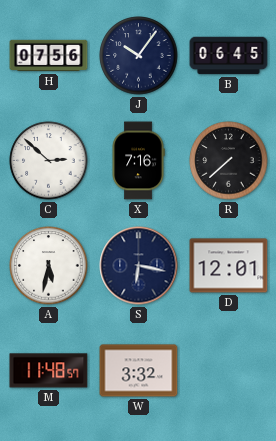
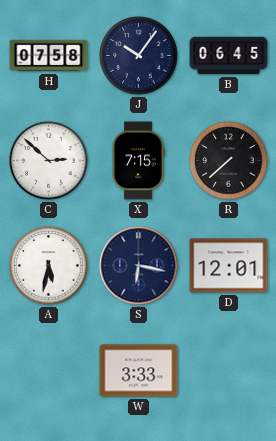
H: 07:56 -> 07:58
X: 7:16 -> 7:15
M: 11:48 -> none
W: 3:32 -> 3:33
